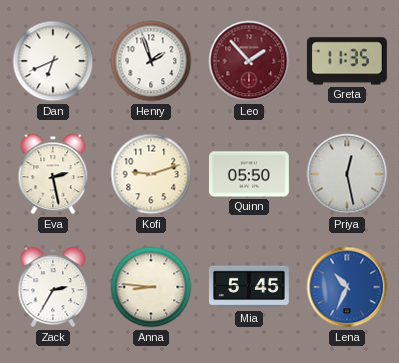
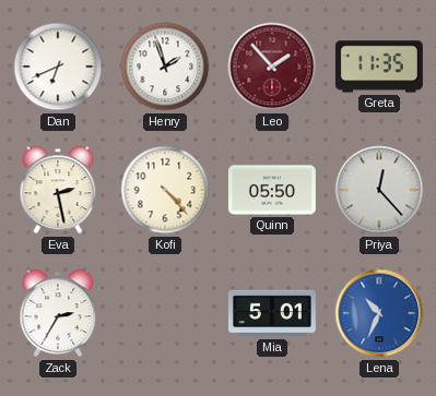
Kofi: 9:12 -> 4:23
Priya: 12:28 -> 12:23
Anna: 8:46 -> none
Mia: 5:45 -> 5:01
